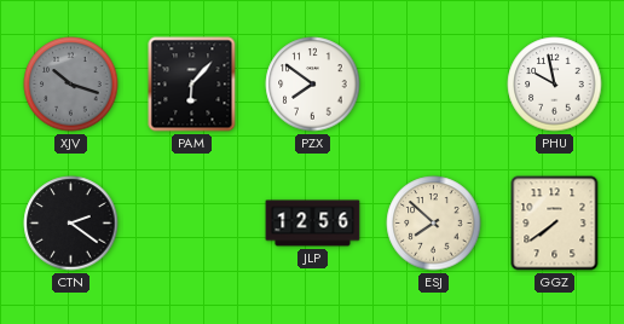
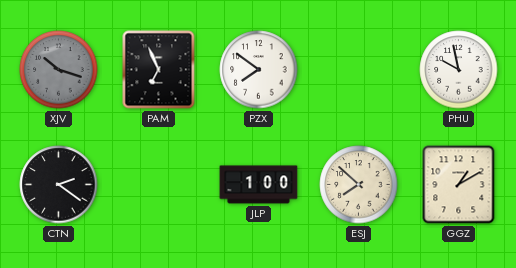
PAM: 6:07 -> 6:56
JLP: 12:56 -> 1:00
GGZ: 7:39 -> 1:10
